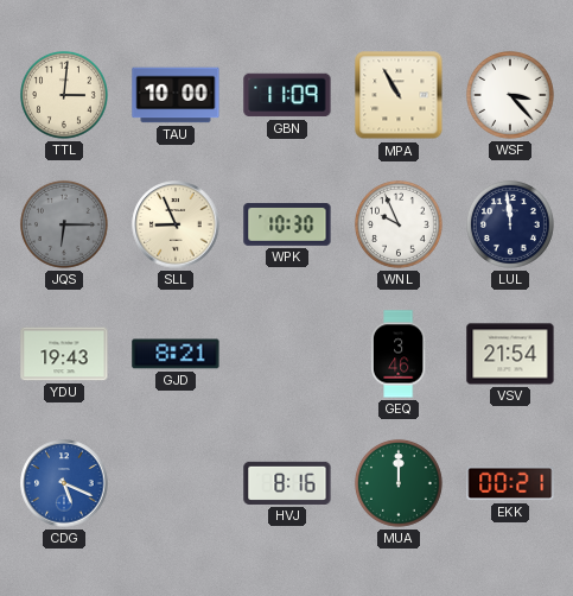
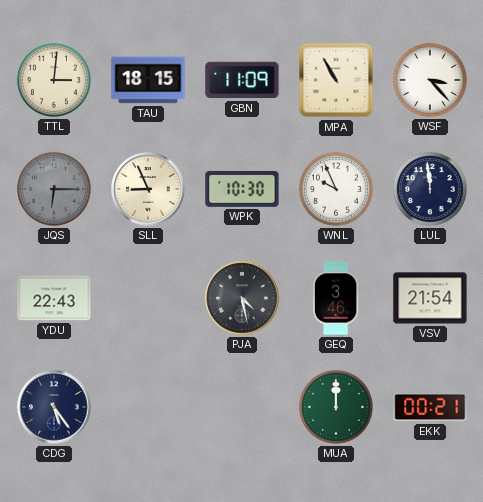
TAU: 10:00 -> 18:15
YDU: 19:43 -> 22:43
GJD: 8:21 -> none
PJA: none -> 4:28
CDG: 5:19 -> 5:24
CDG dial: blue -> navy
HVJ: 8:16 -> none
